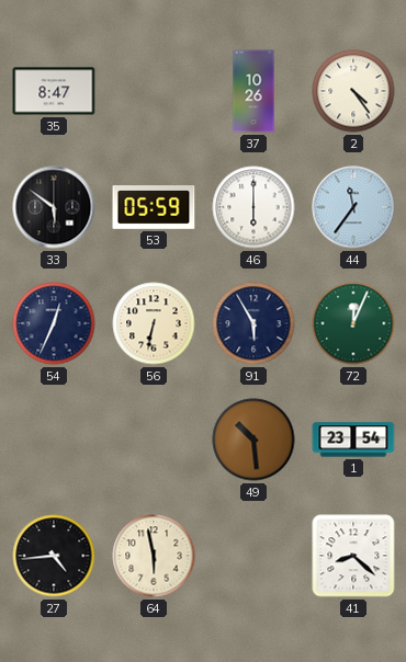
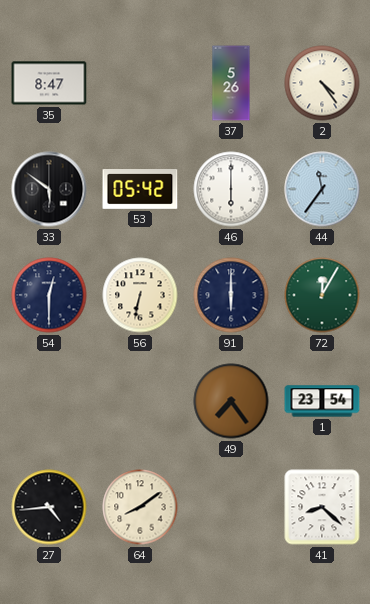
37: 10:26 -> 5:26
53: 05:59 -> 05:42
54: 12:34 -> 12:30
91: 5:55 -> 6:00
72: 12:04 -> 12:05
49: 10:29 -> 7:24
64: 5:58 -> 8:09
